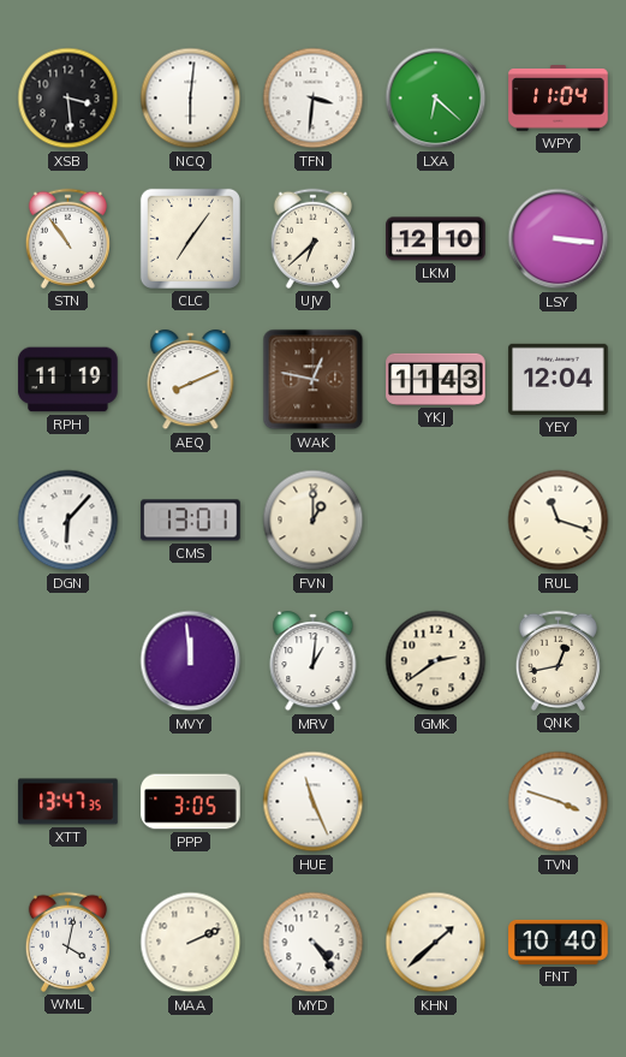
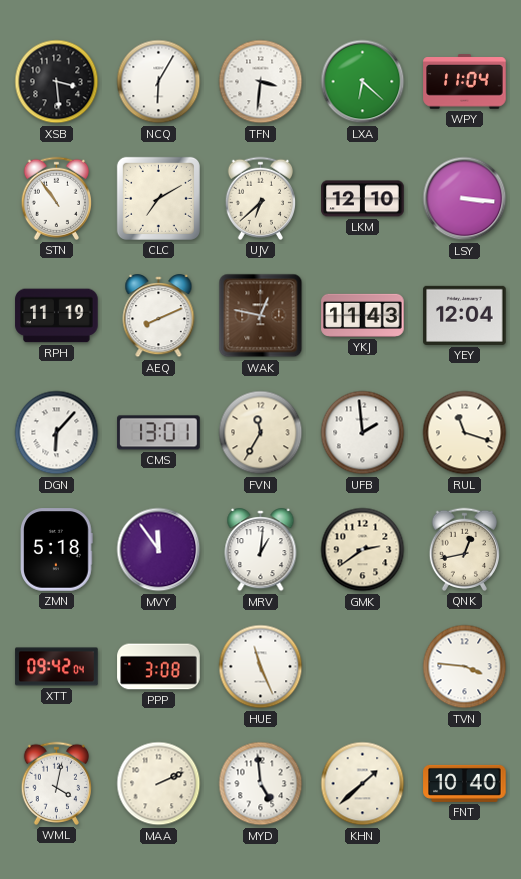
NCQ: 6:01 -> 6:05
CLC: 7:06 -> 7:10
FVN: 1:00 -> 11:35
UFB: none -> 1:59
ZMN: none -> 5:18
MVY: 11:59 -> 11:54
XTT: 13:47 -> 09:42
PPP: 3:05 -> 3:08
TVN: 3:48 -> 3:46
MYD: 4:24 -> 4:59
